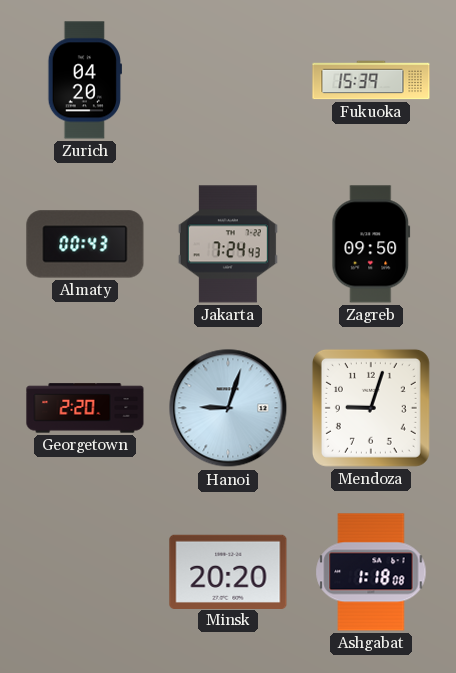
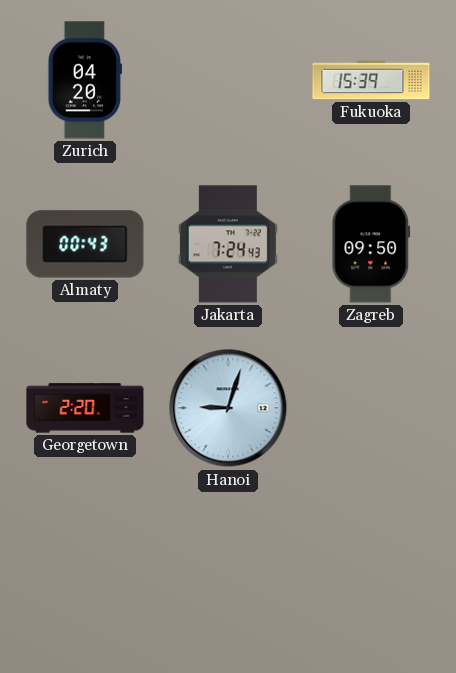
Mendoza: 9:03 -> none
Minsk: 20:20 -> none
Ashgabat: 1:18 -> none
